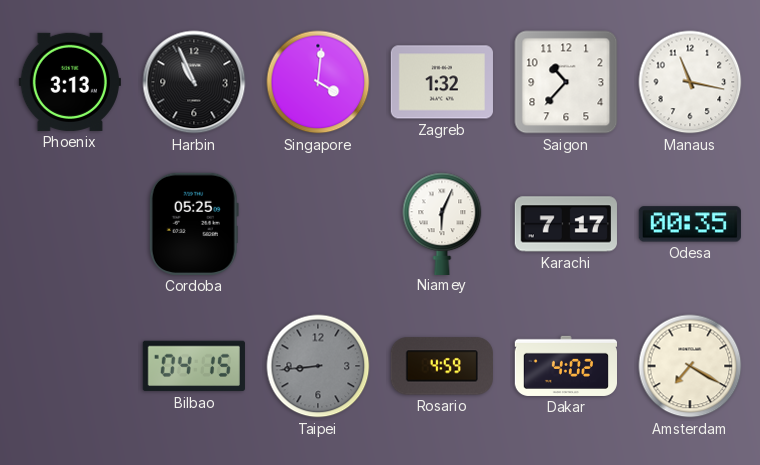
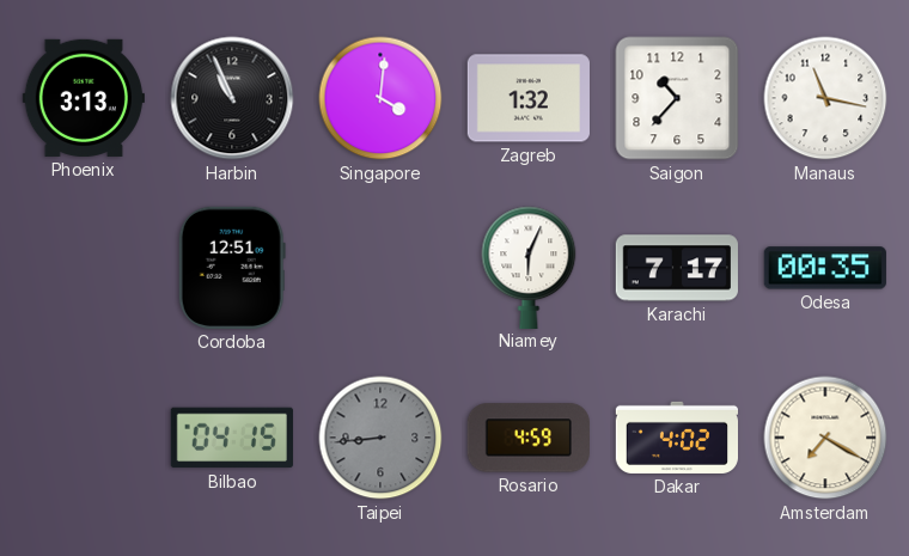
Cordoba: 05:25 -> 12:51
